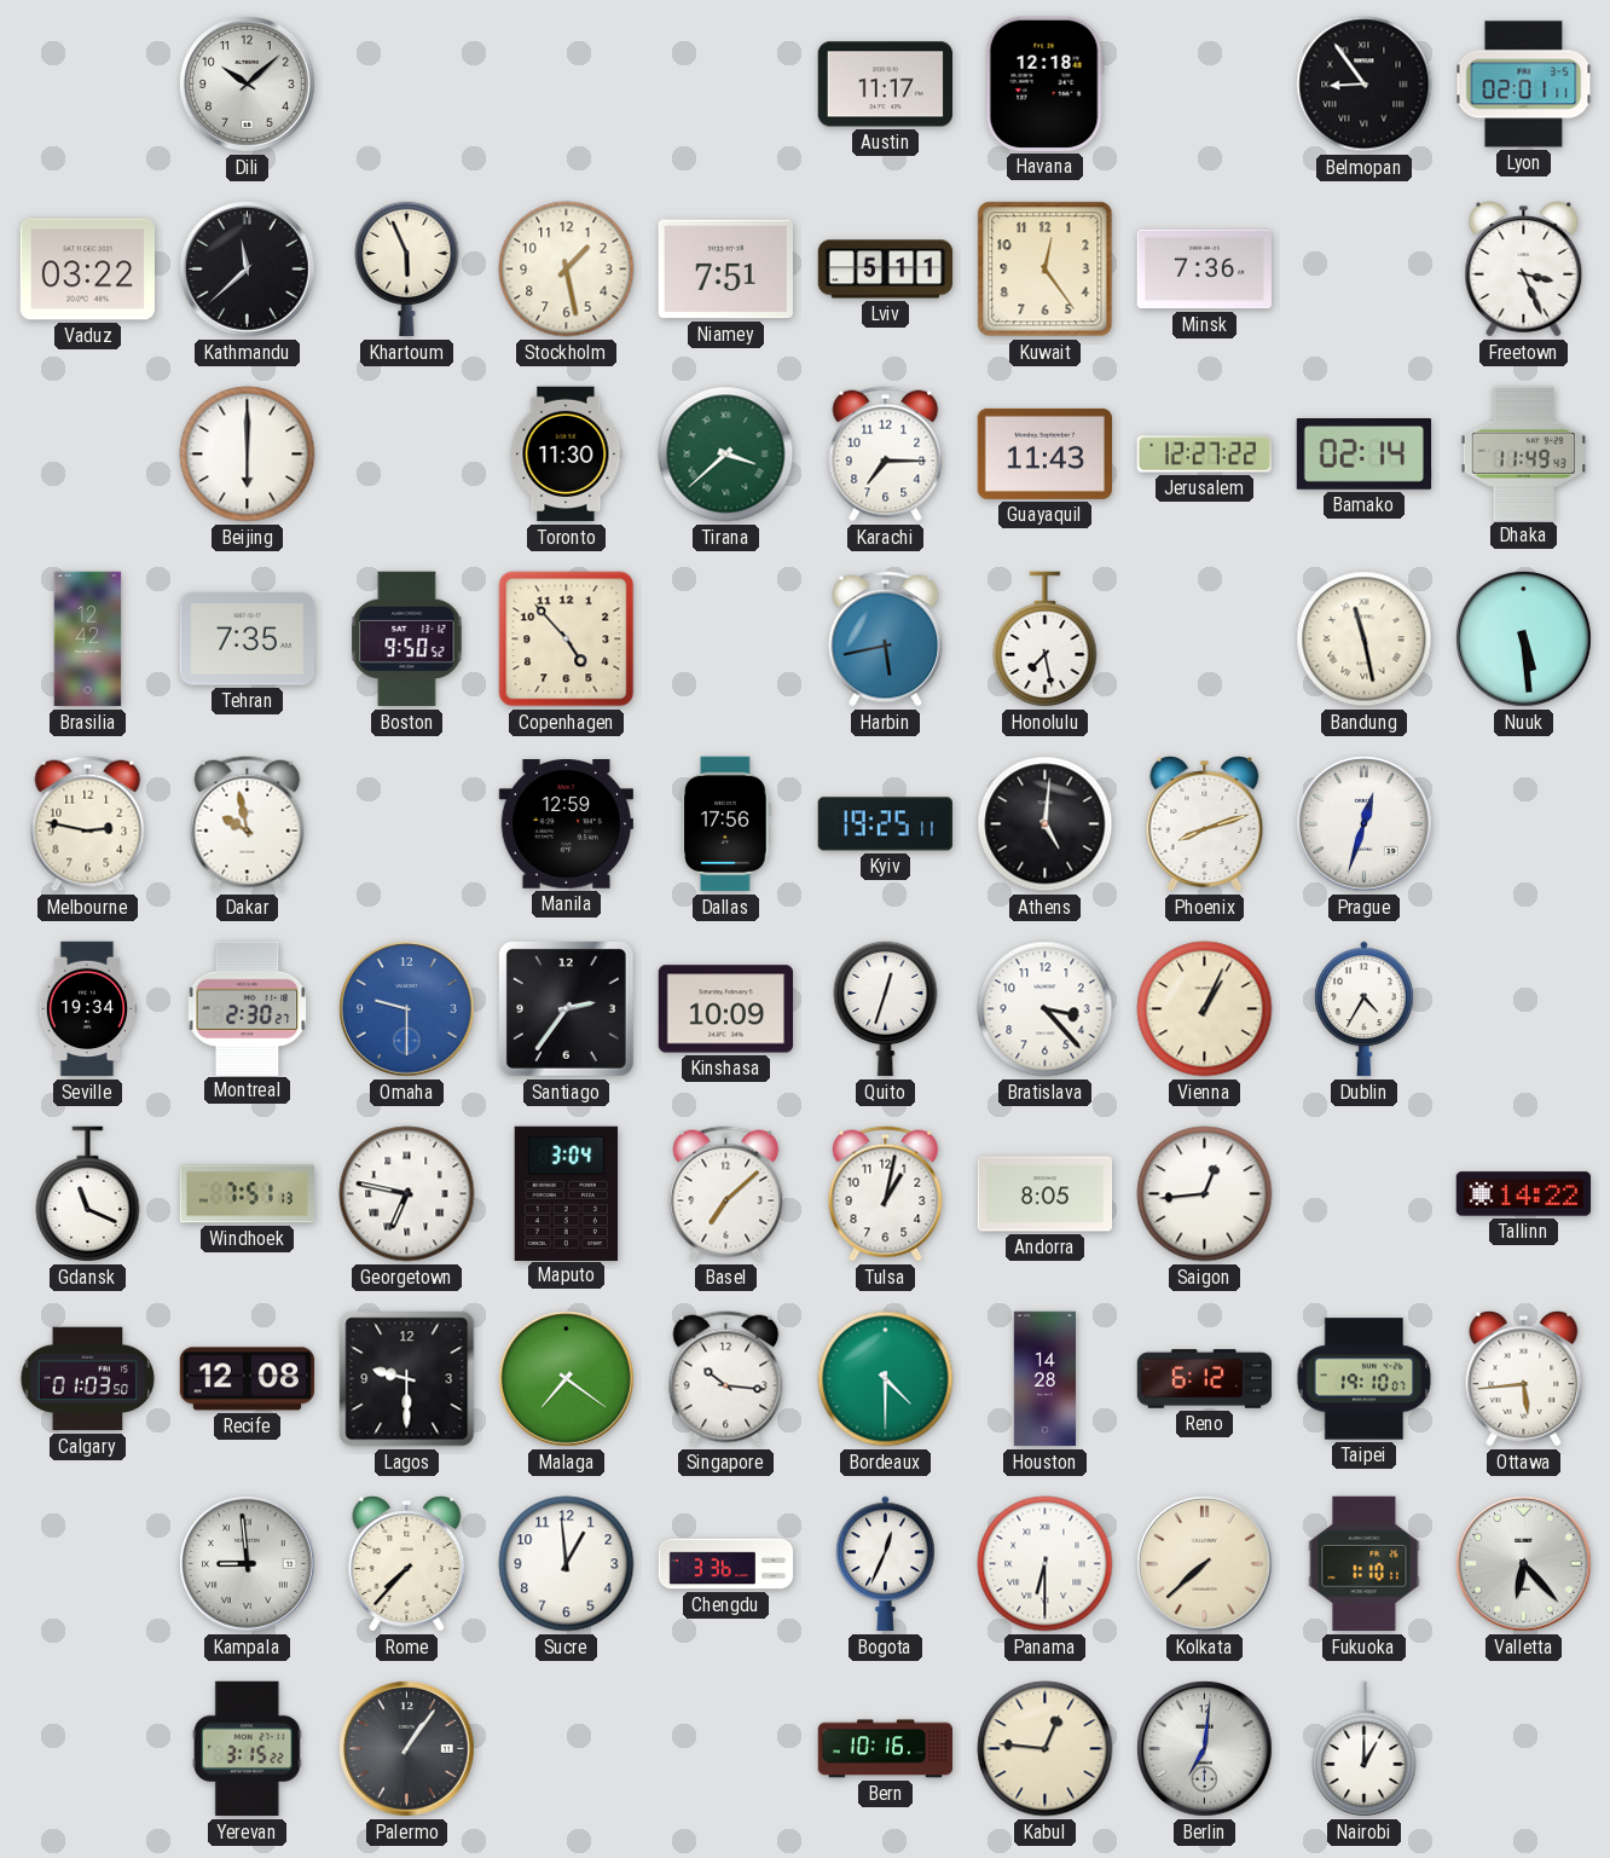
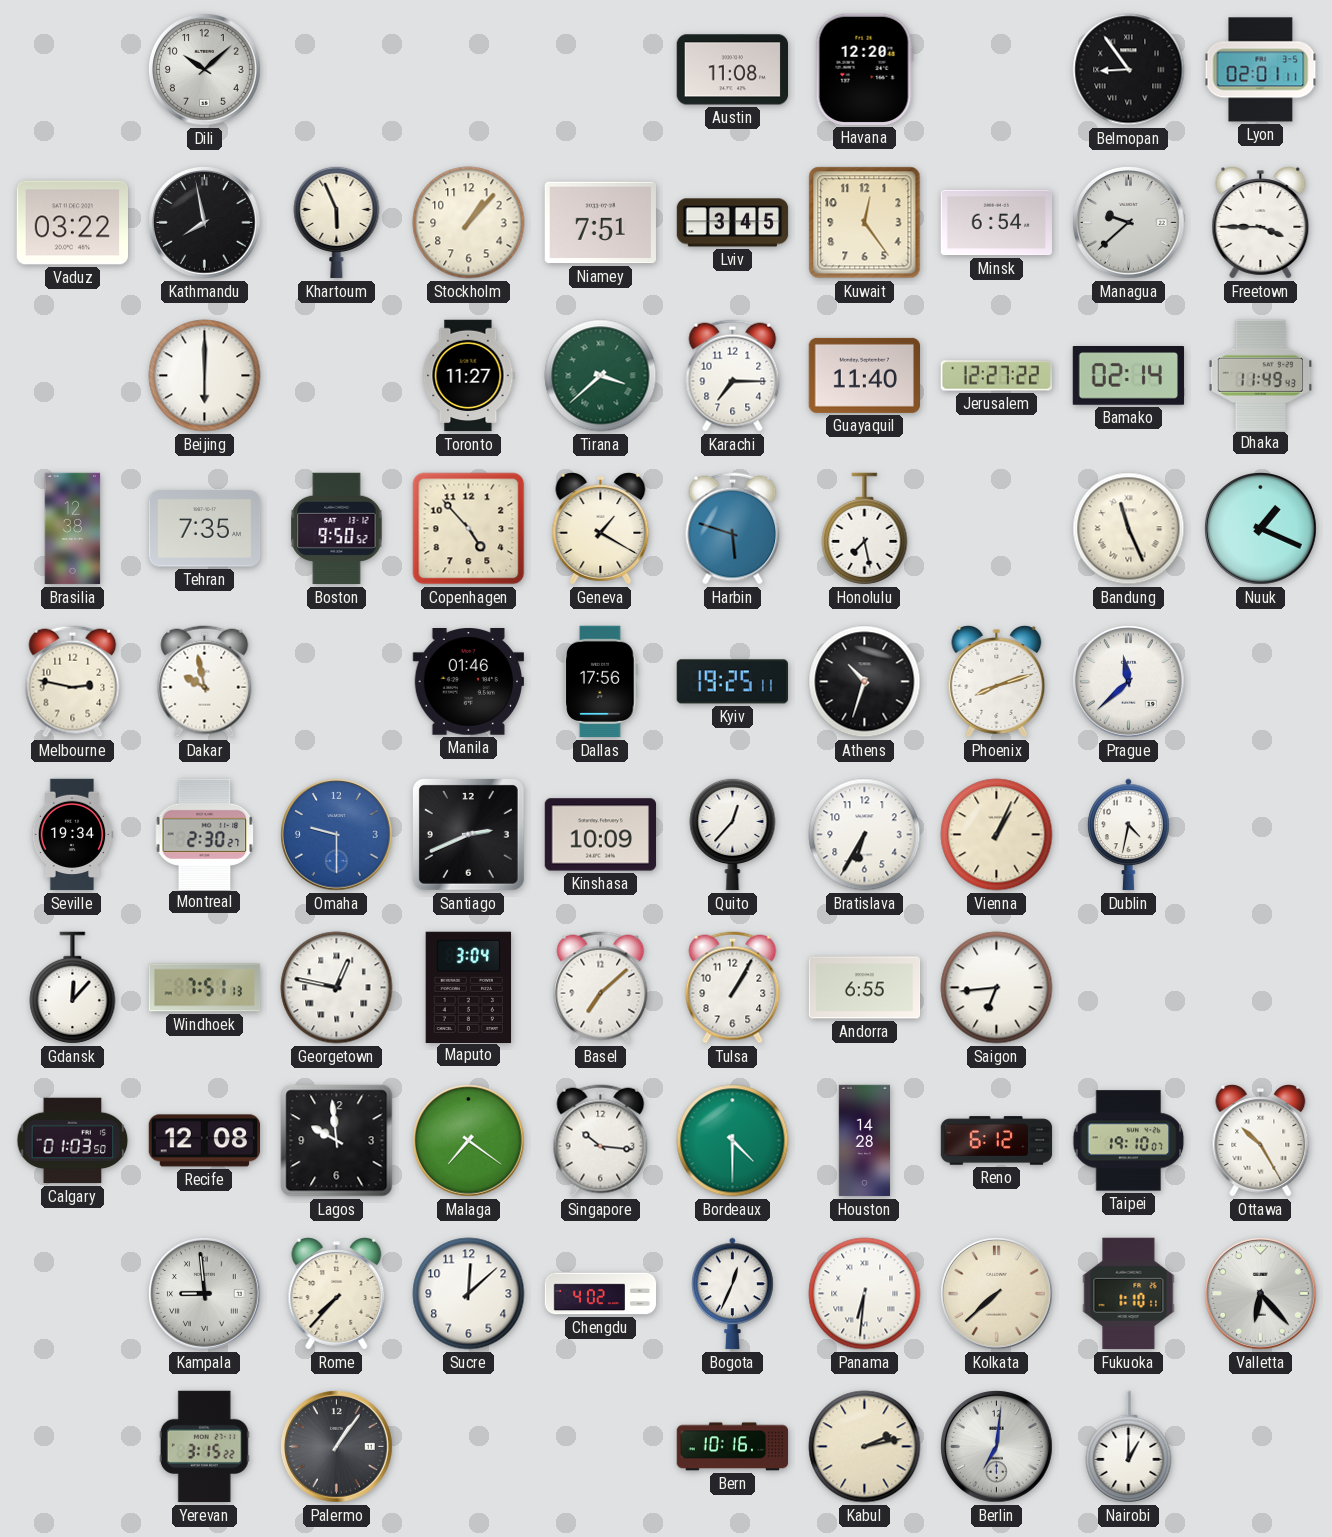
Austin: 11:17 -> 11:08
Havana: 12:18 -> 12:20
Kathmandu: 11:38 -> 7:58
Stockholm: 1:28 -> 1:07
Lviv: 5:11 -> 3:45
Minsk: 7:36 -> 6:54
Managua: none -> 9:38
Freetown: 3:26 -> 3:45
Toronto: 11:30 -> 11:27
Guayaquil: 11:43 -> 11:40
Brasilia: 12:42 -> 12:38
Geneva: none -> 1:20
Harbin: 5:43 -> 5:48
Bandung: 11:28 -> 11:26
Nuuk: 5:29 -> 1:19
Manila: 12:59 -> 01:46
Athens: 5:01 -> 10:33
Prague: 12:33 -> 11:38
Santiago: 2:36 -> 2:41
Quito: 12:33 -> 12:37
Bratislava: 3:23 -> 6:35
Dublin: 4:35 -> 4:32
Gdansk: 11:19 -> 12:07
Georgetown: 6:47 -> 12:47
Tulsa: 1:02 -> 1:05
Andorra: 8:05 -> 6:55
Saigon: 12:44 -> 6:44
Tallinn: 14:22 -> none
Lagos: 9:30 -> 9:59
Ottawa: 5:44 -> 10:25
Sucre: 12:59 -> 12:08
Chengdu: 3:36 -> 4:02
Panama: 6:30 -> 6:31
Kabul: 12:46 -> 2:13
